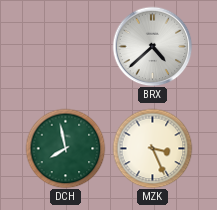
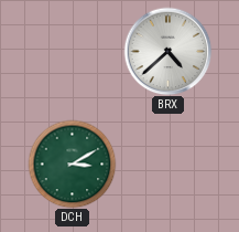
DCH: 7:58 -> 3:10
MZK: 3:26 -> none
